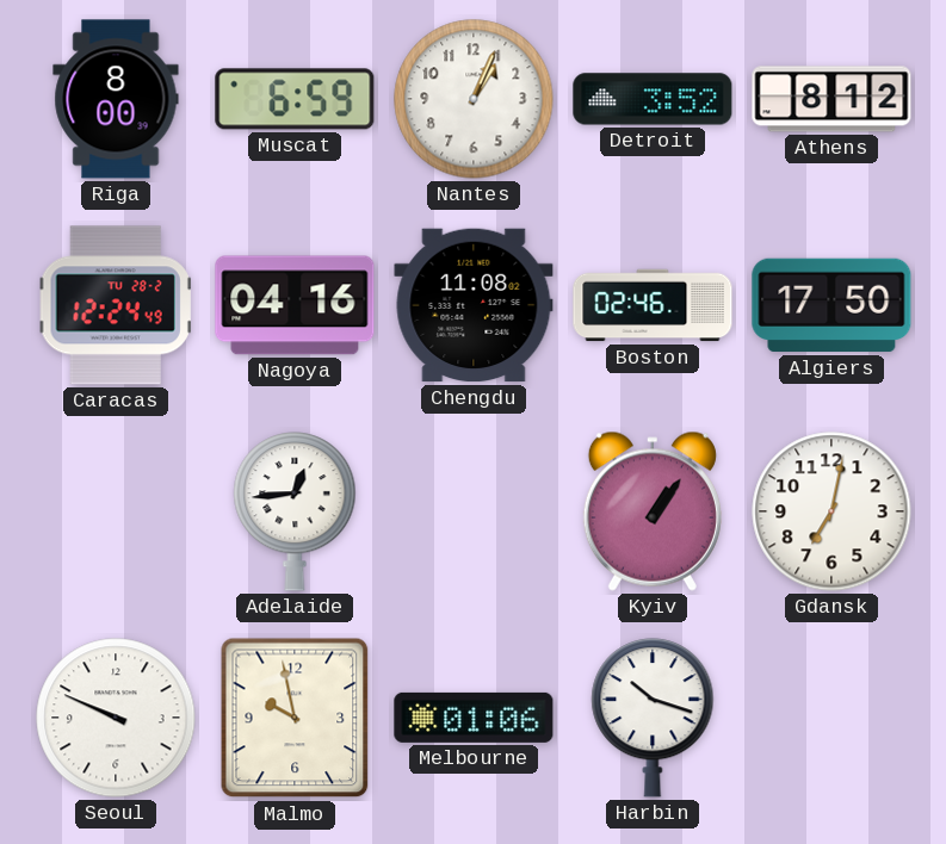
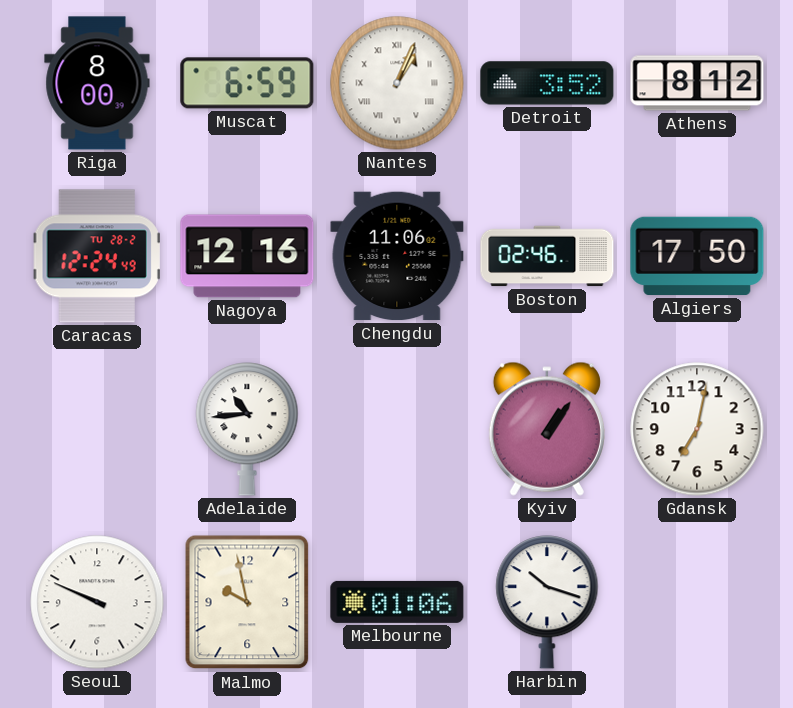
Nantes numerals: Arabic -> Roman
Nagoya: 04:16 -> 12:16
Chengdu: 11:08 -> 11:06
Adelaide: 12:44 -> 10:44
